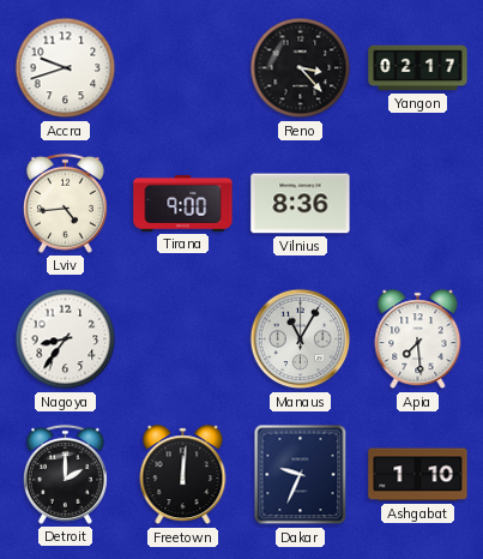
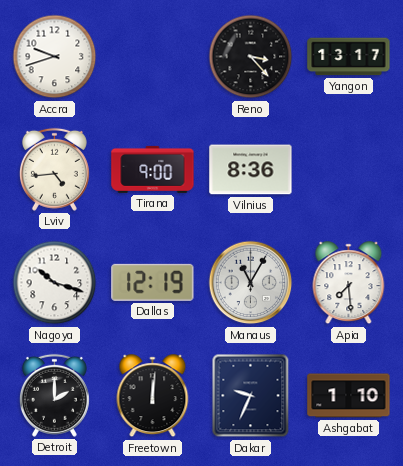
Yangon: 02:17 -> 13:17
Nagoya: 8:36 -> 10:18
Dallas: none -> 12:19
